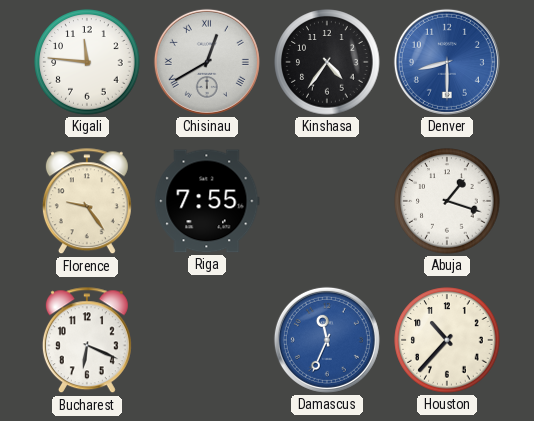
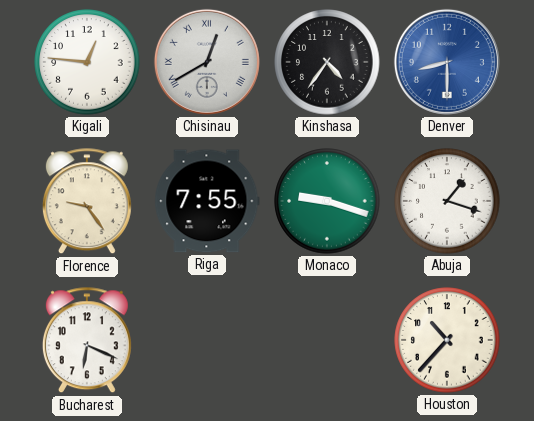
Kigali: 11:46 -> 12:46
Monaco: none -> 9:18
Damascus: 11:34 -> none
